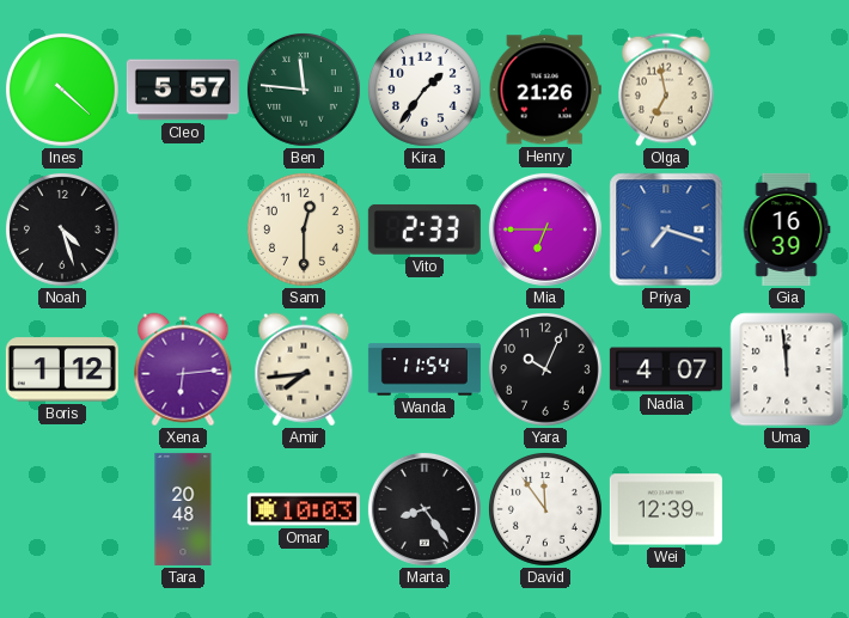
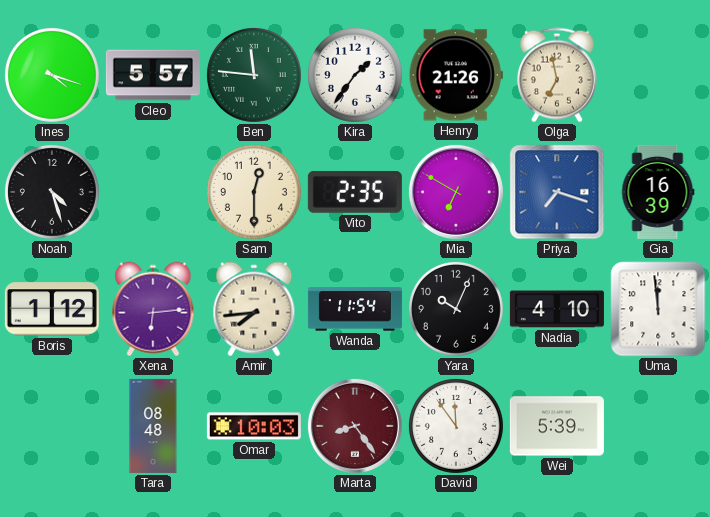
Ines: 4:22 -> 4:18
Vito: 2:33 -> 2:35
Mia: 6:45 -> 6:50
Nadia: 4:07 -> 4:10
Tara: 20:48 -> 08:48
Marta dial: black -> burgundy
Wei: 12:39 -> 5:39
